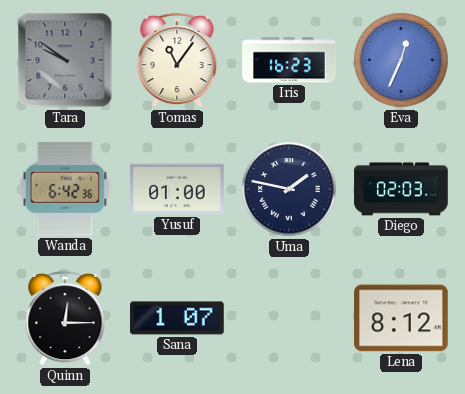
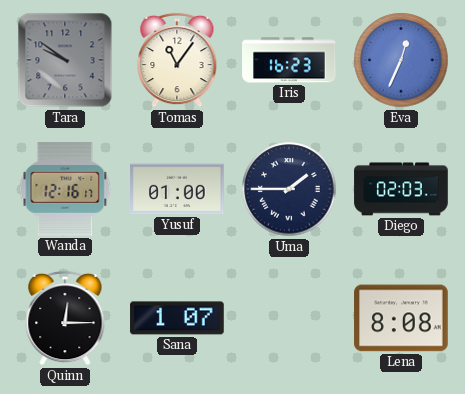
Wanda: 6:42 -> 12:16
Uma: 1:47 -> 1:45
Lena: 8:12 -> 8:08
